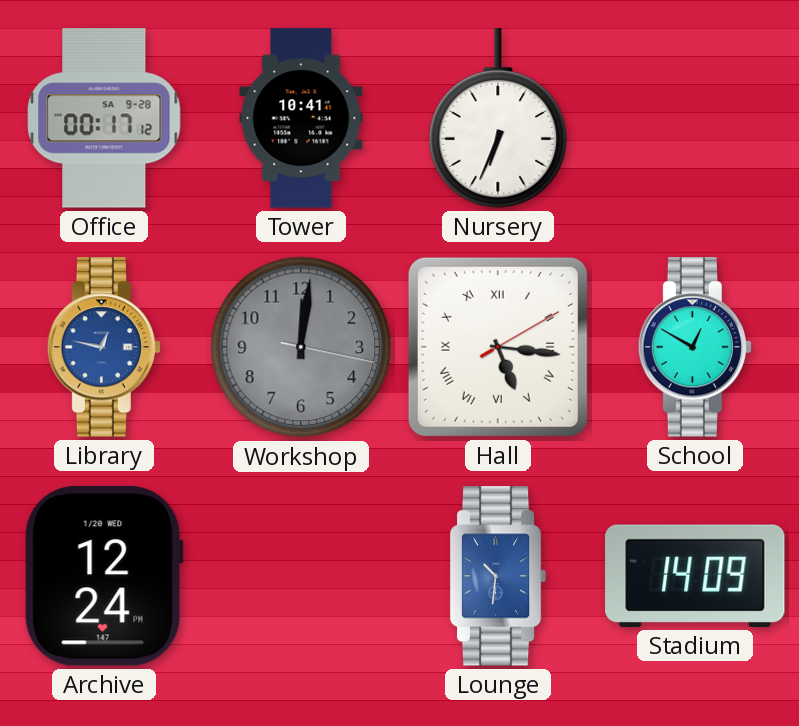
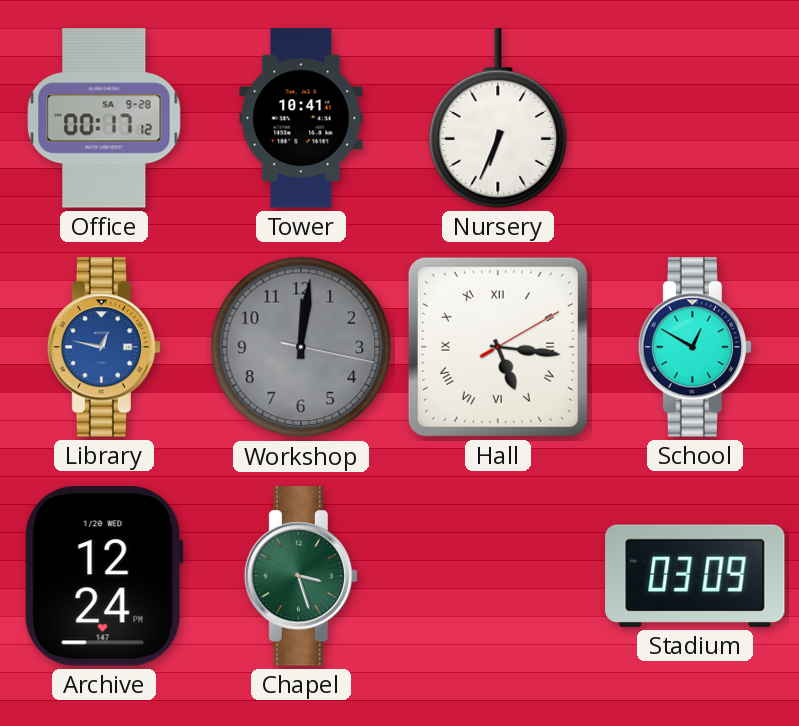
Chapel: none -> 3:27
Lounge: 10:31 -> none
Stadium: 14:09 -> 03:09
